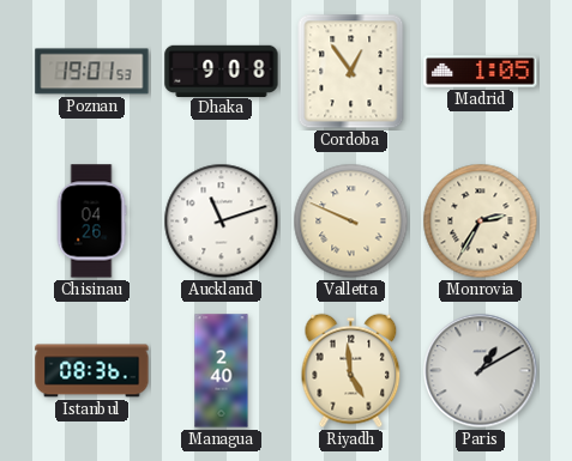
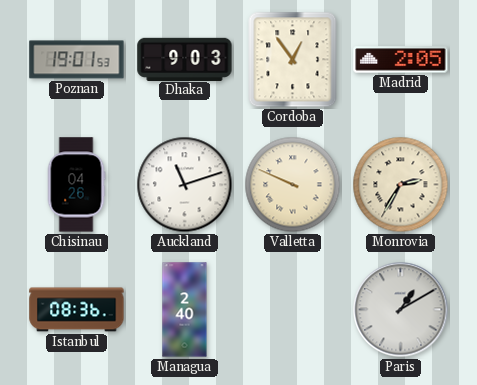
Dhaka: 9:08 -> 9:03
Madrid: 1:05 -> 2:05
Riyadh: 4:59 -> none
